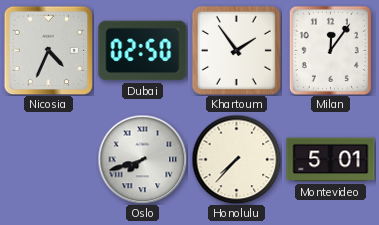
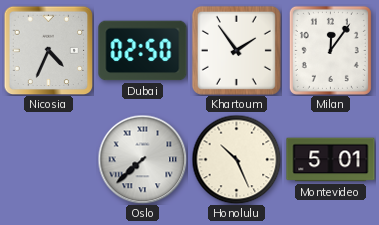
Oslo: 7:42 -> 7:38
Honolulu: 7:37 -> 10:26
